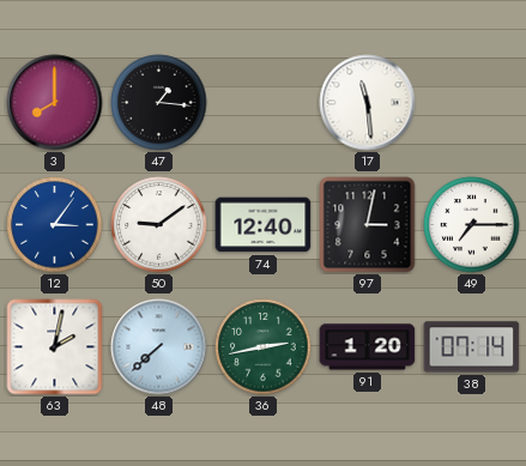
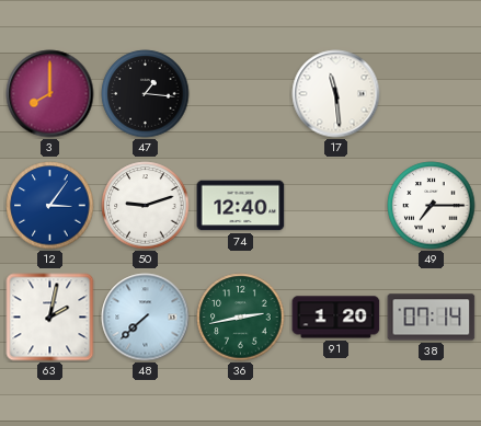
50: 9:09 -> 9:12
97: 3:02 -> none
